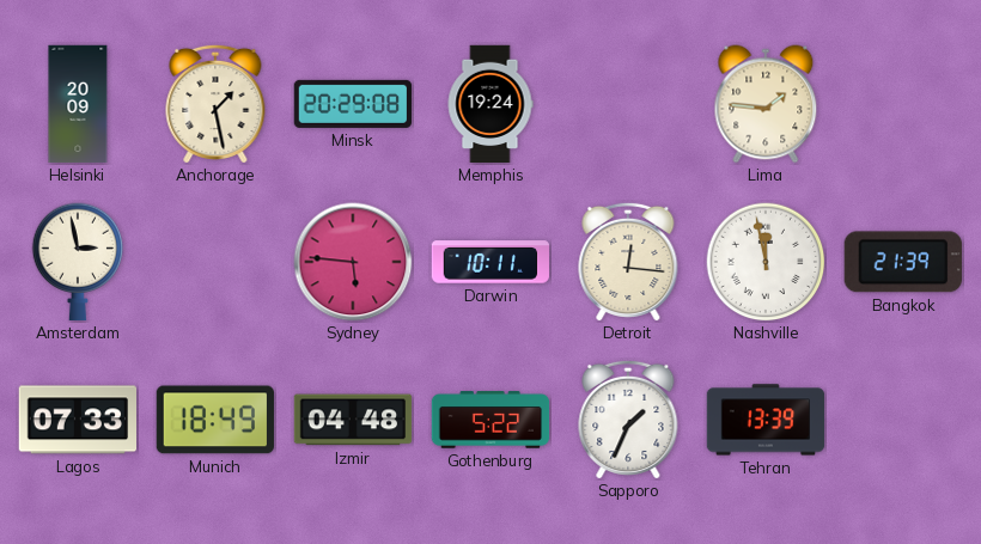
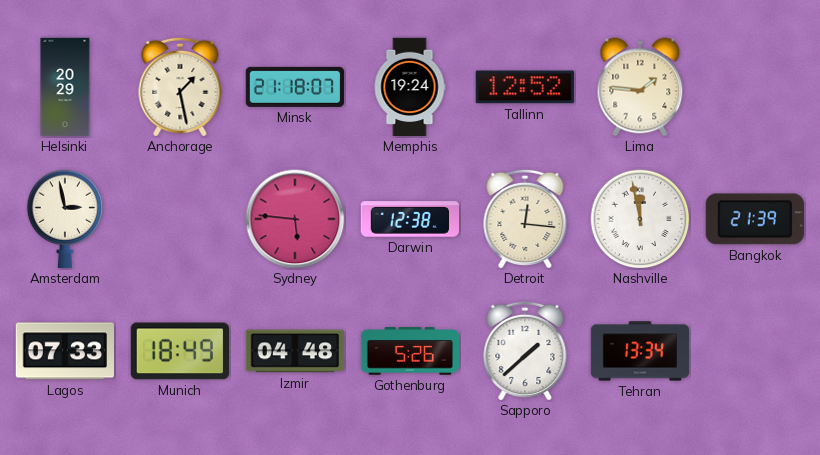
Helsinki: 20:09 -> 20:29
Minsk: 20:29 -> 21:18
Tallinn: none -> 12:52
Darwin: 10:11 -> 12:38
Gothenburg: 5:22 -> 5:26
Sapporo: 1:34 -> 1:38
Tehran: 13:39 -> 13:34
